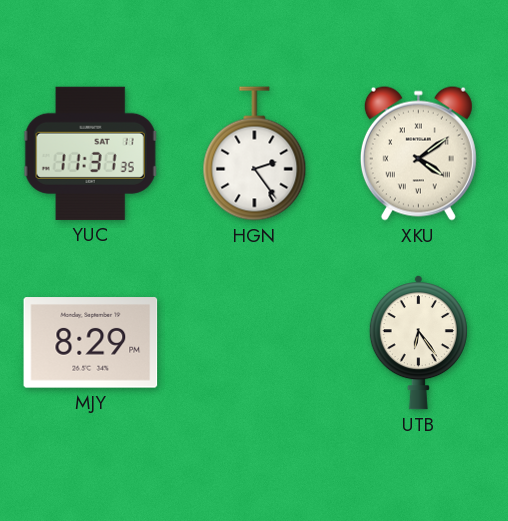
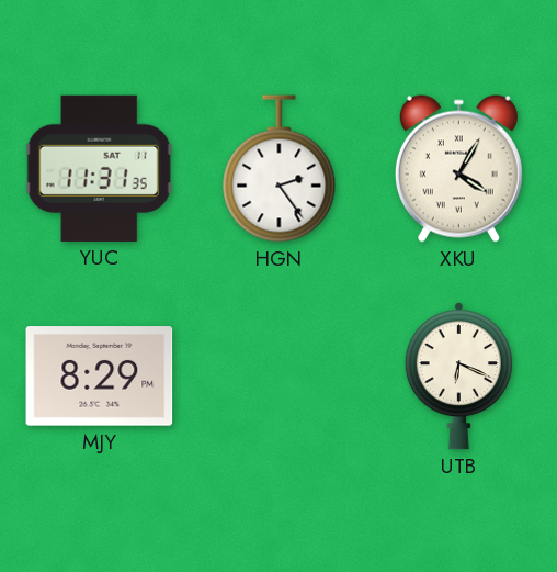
XKU: 4:09 -> 4:05
UTB: 6:24 -> 6:19
